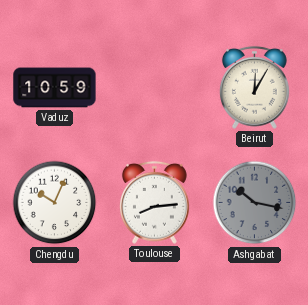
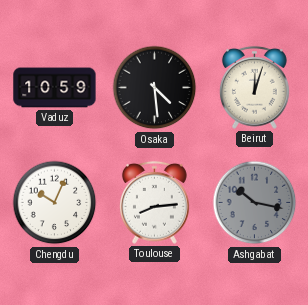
Osaka: none -> 4:29
Beirut: 12:05 -> 12:03
